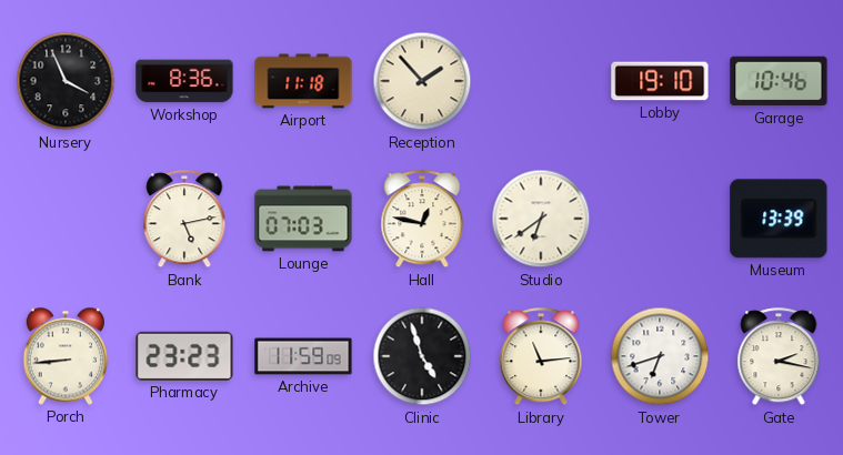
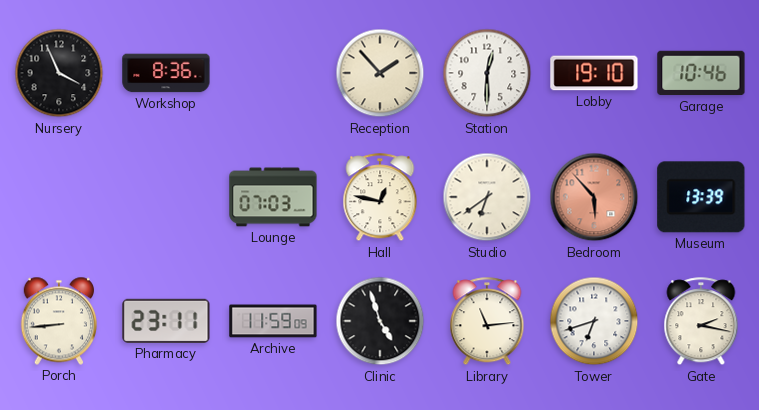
Airport: 11:18 -> none
Station: none -> 12:30
Bank: 5:13 -> none
Bedroom: none -> 5:53
Pharmacy: 23:23 -> 23:11
